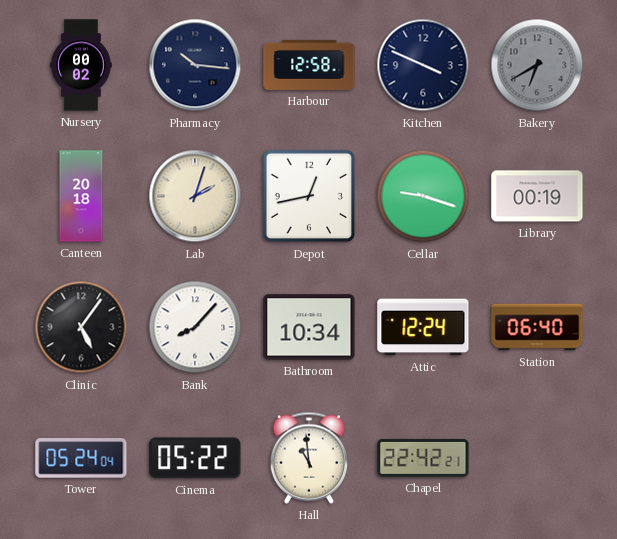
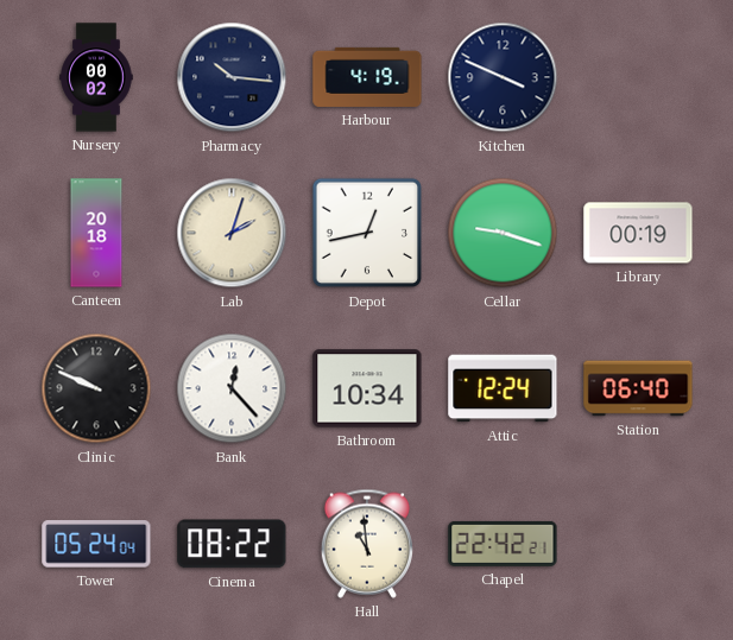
Harbour: 12:58 -> 4:19
Bakery: 6:40 -> none
Clinic: 5:06 -> 9:49
Bank: 8:07 -> 12:23
Cinema: 05:22 -> 08:22
